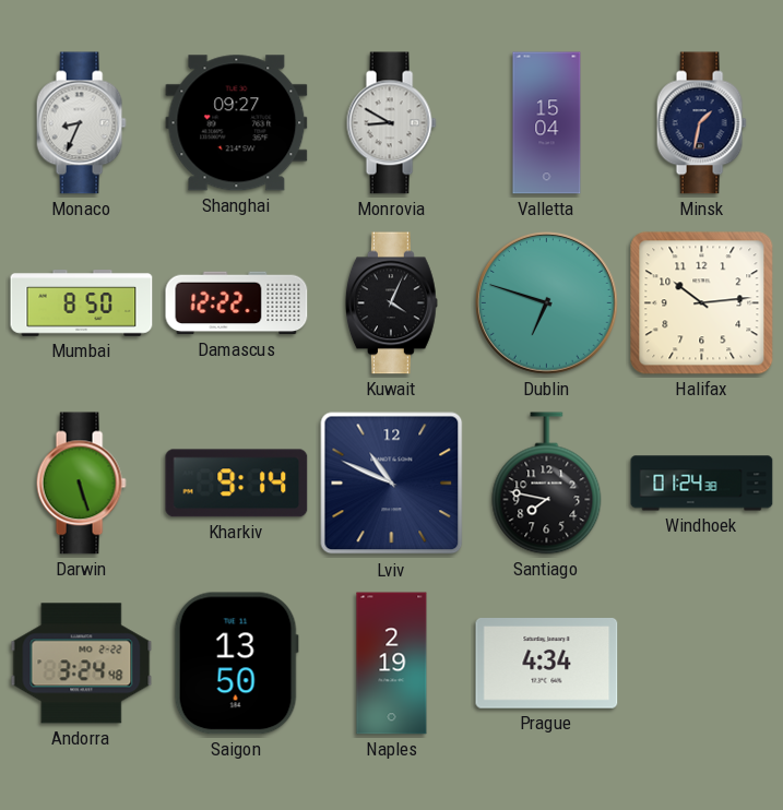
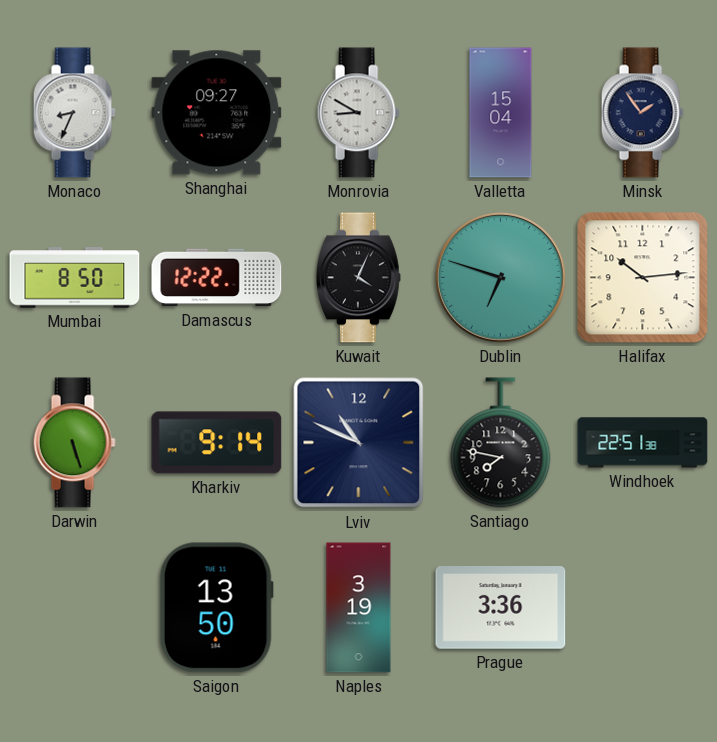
Minsk: 1:32 -> 1:54
Windhoek: 01:24 -> 22:51
Andorra: 3:24 -> none
Naples: 2:19 -> 3:19
Prague: 4:34 -> 3:36
